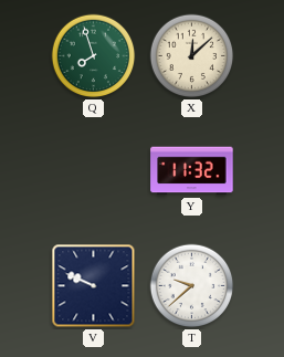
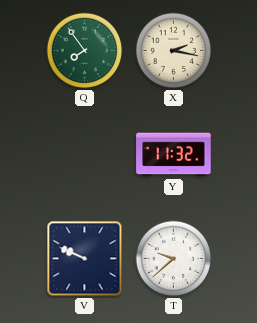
Q: 7:57 -> 7:54
X: 12:08 -> 2:17
